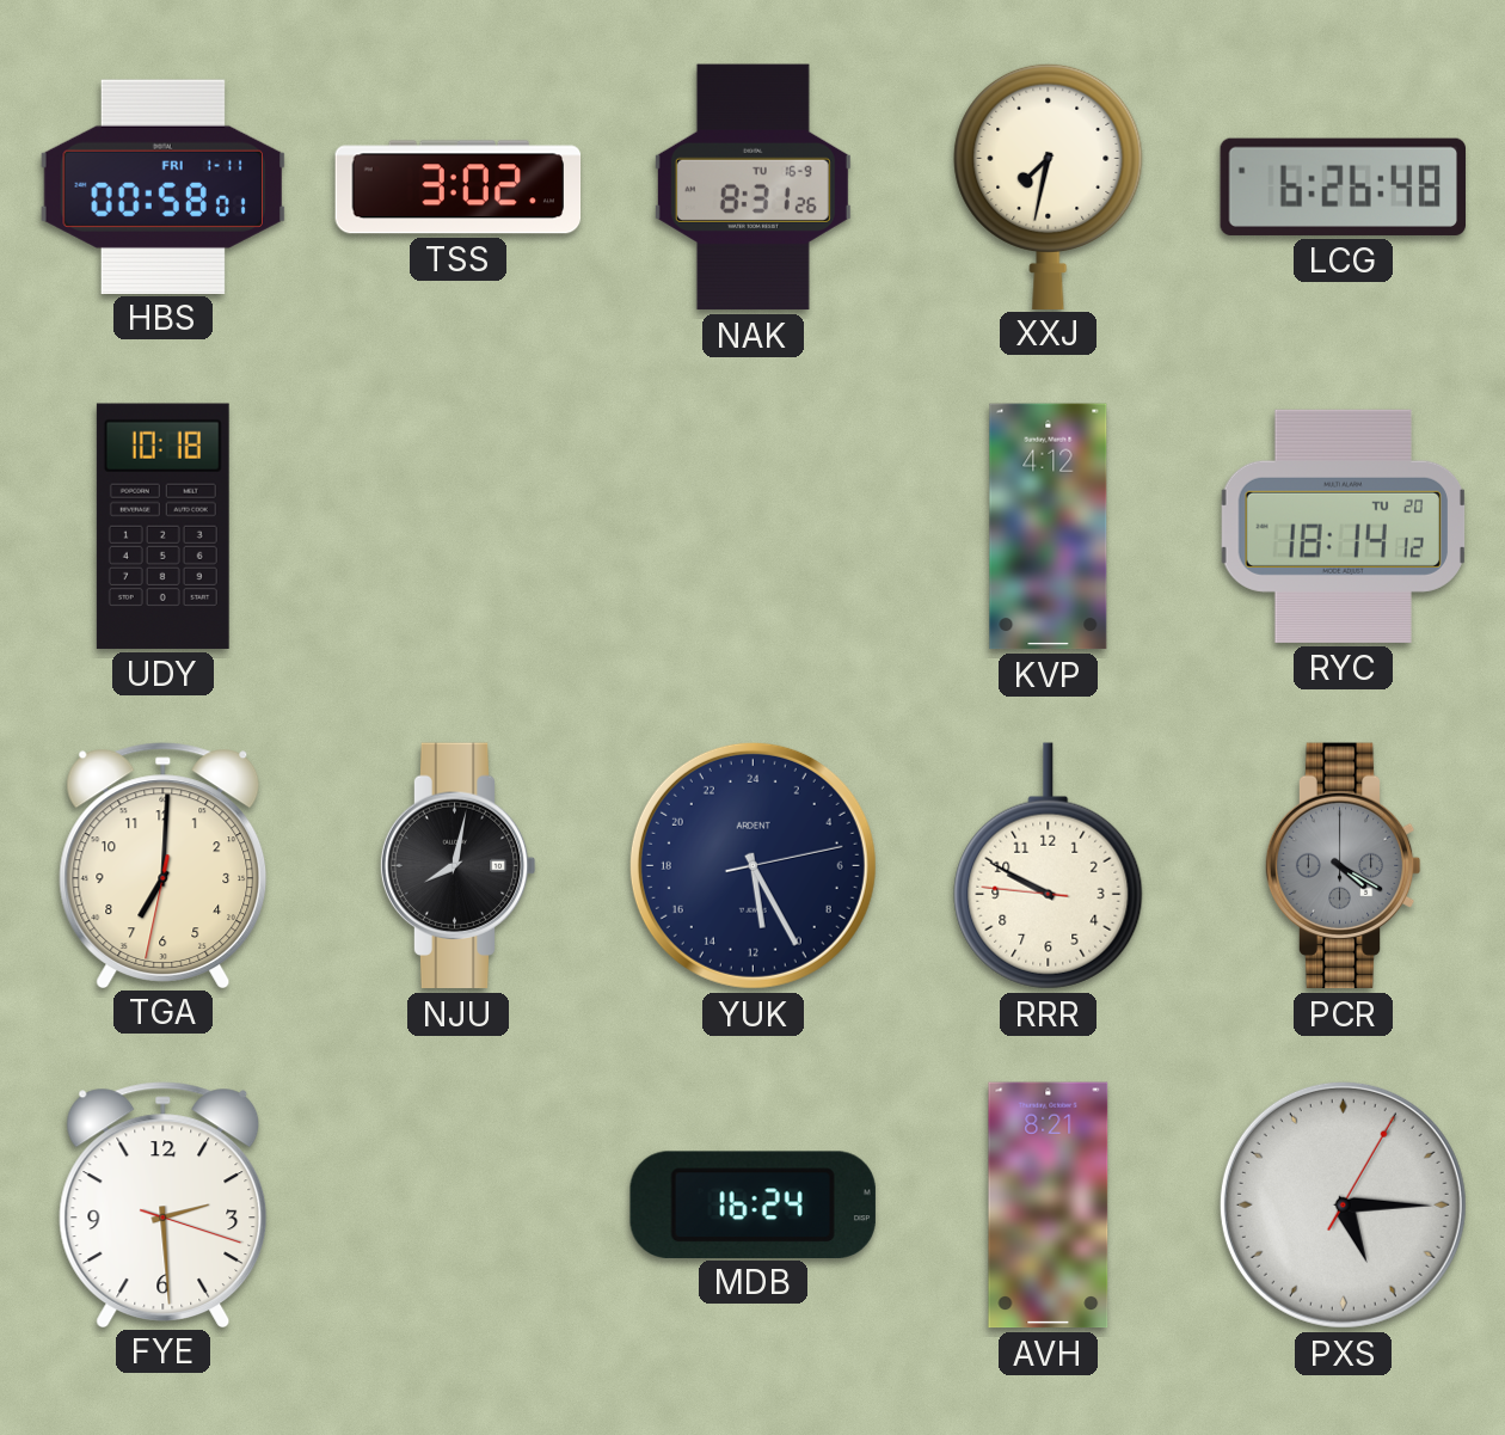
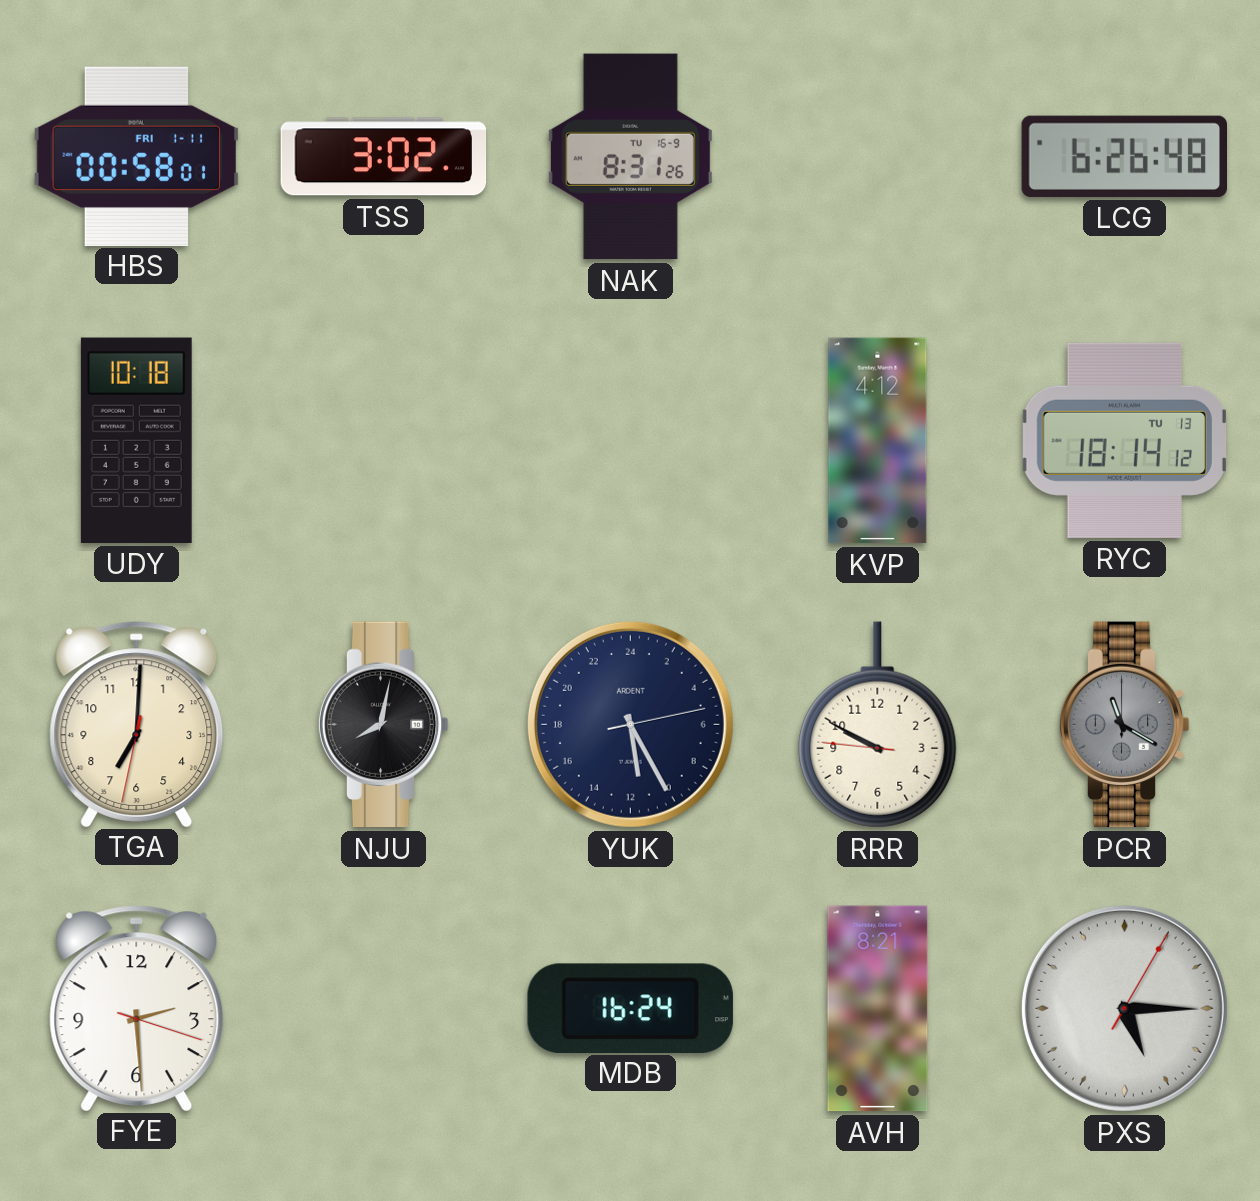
XXJ: 7:32 -> none
RYC date: TU 20 -> TU 13
PCR: 4:20 -> 11:20
